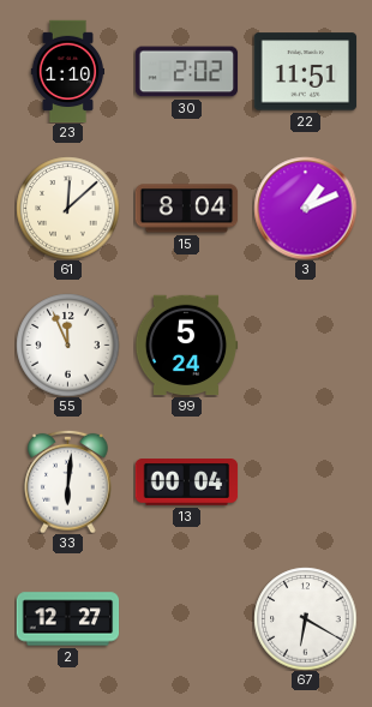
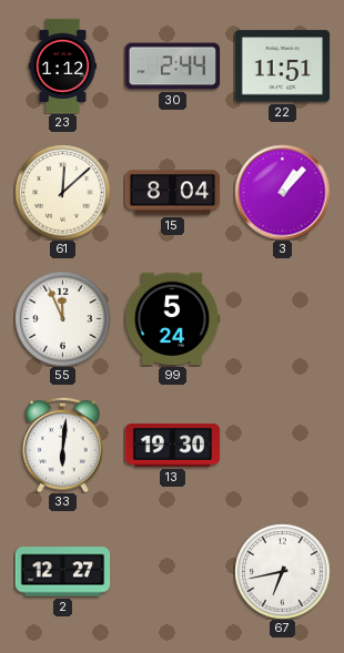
23: 1:10 -> 1:12
30: 2:02 -> 2:44
3: 1:11 -> 1:07
13: 00:04 -> 19:30
67: 6:20 -> 6:43
